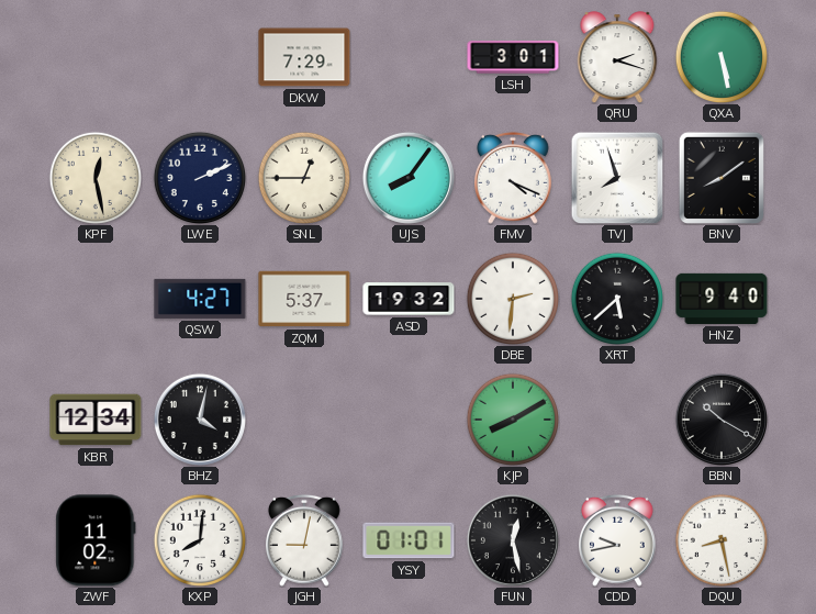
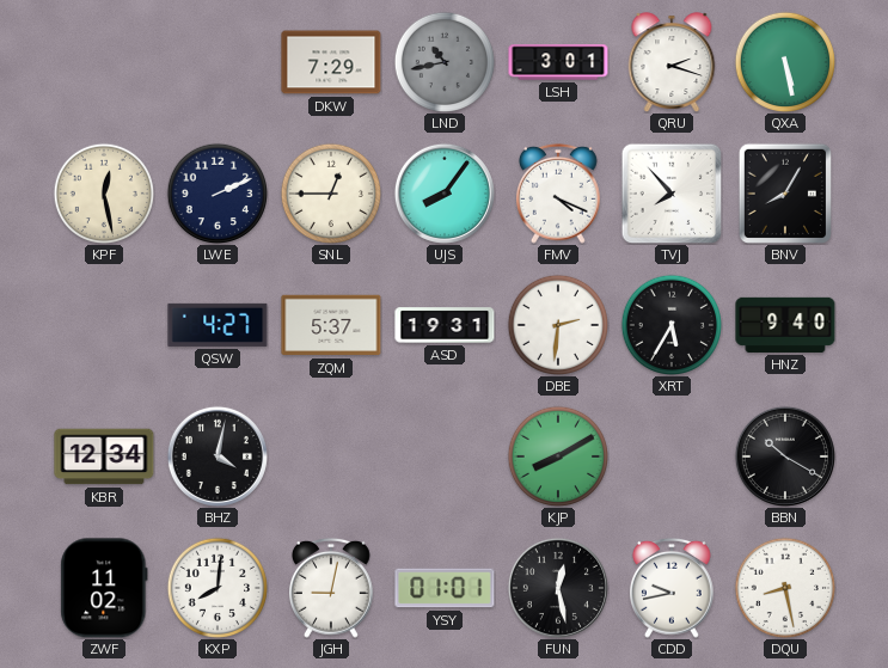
LND: none -> 10:43
TVJ: 7:57 -> 7:53
BNV: 8:09 -> 8:05
ASD: 19:32 -> 19:31
XRT: 5:38 -> 5:35
